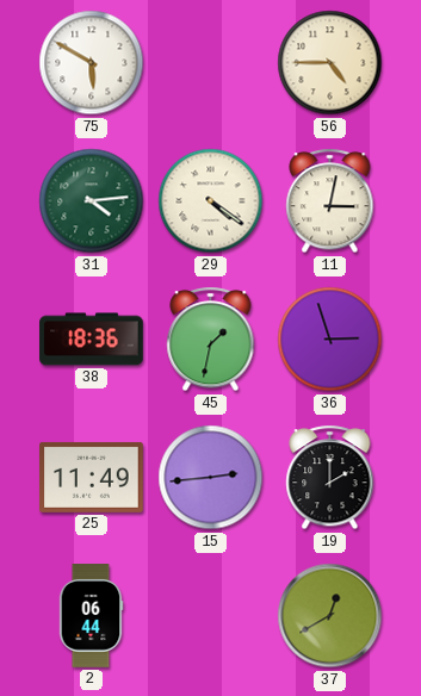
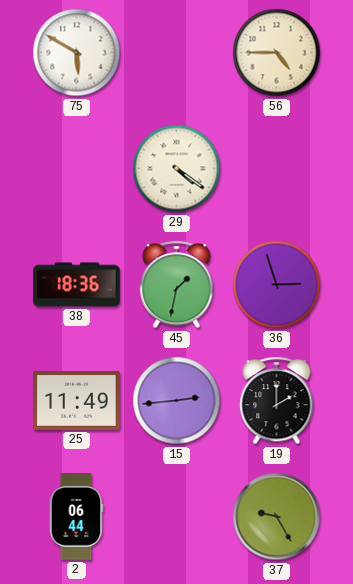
31: 4:14 -> none
11: 3:02 -> none
37: 12:40 -> 9:25
